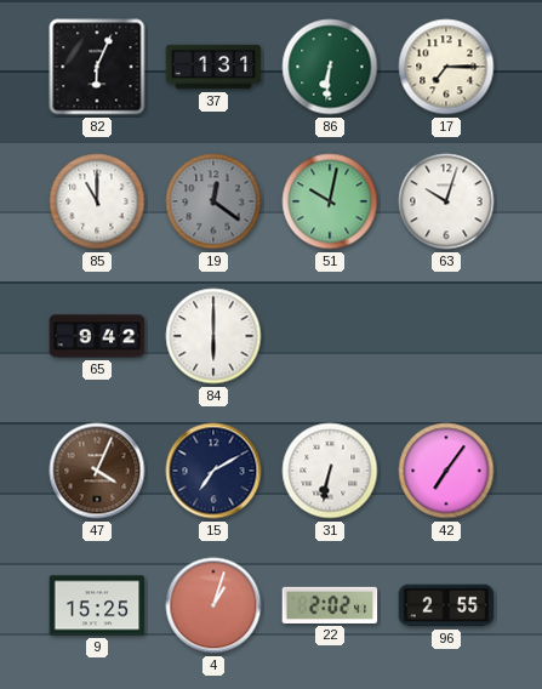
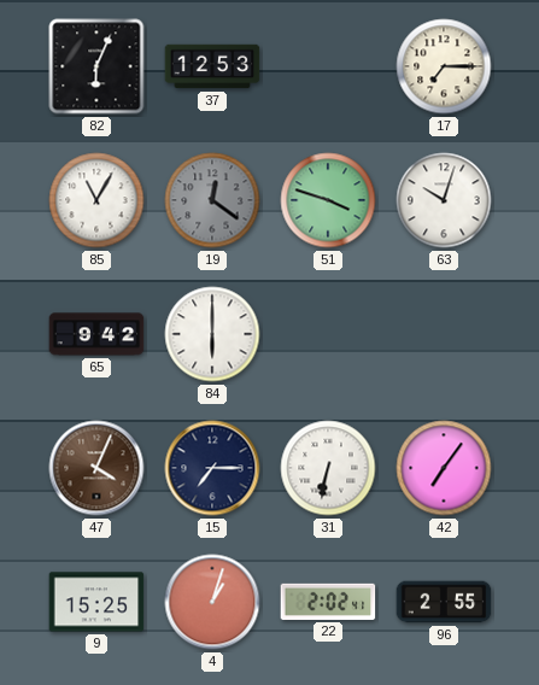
37: 1:31 -> 12:53
86: 6:31 -> none
85: 11:00 -> 11:05
51: 10:02 -> 3:48
15: 7:10 -> 7:15
